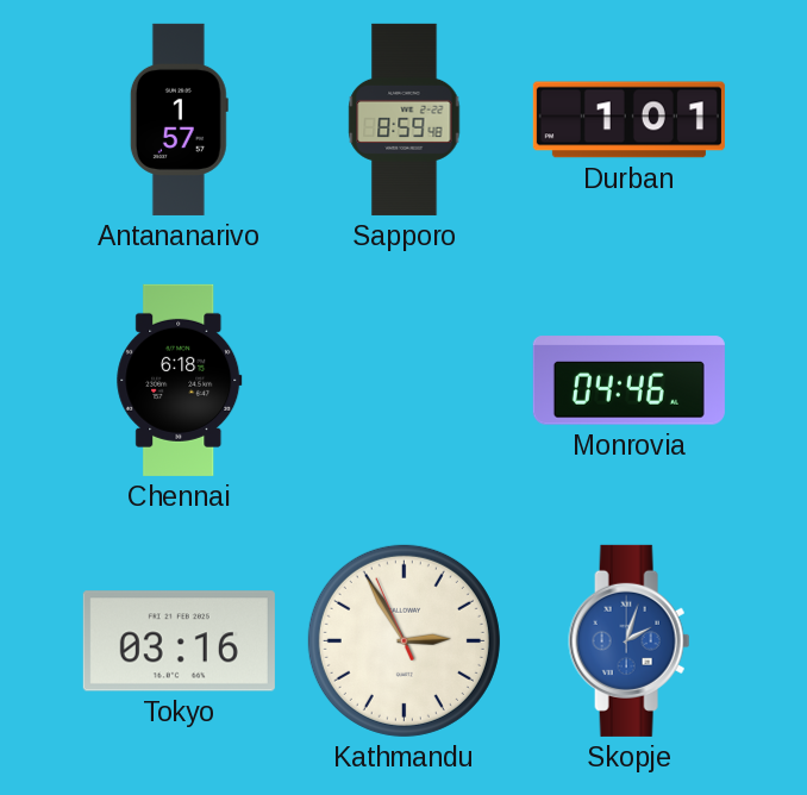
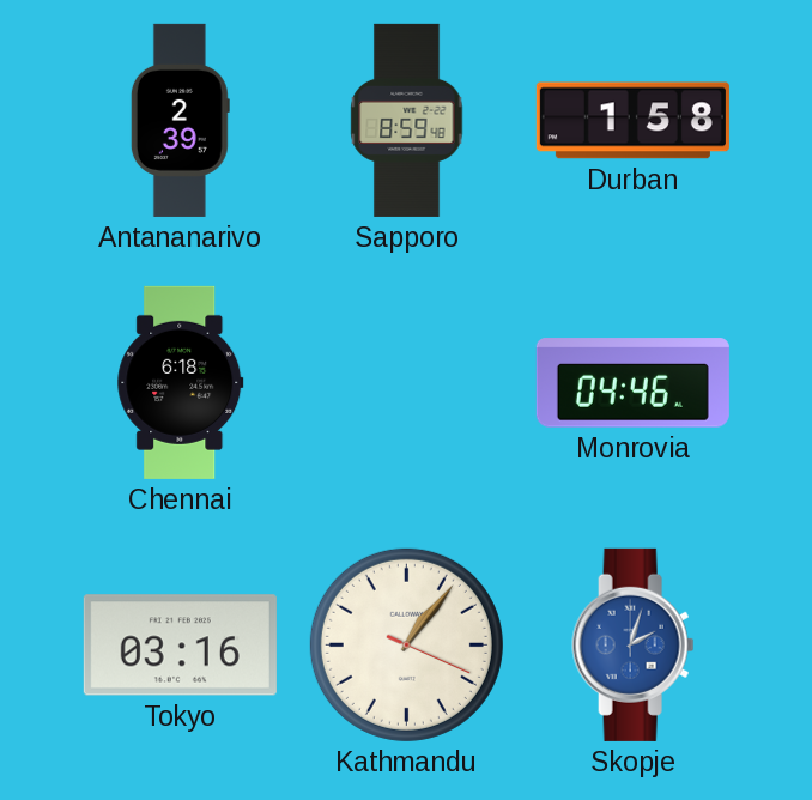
Antananarivo: 1:57 -> 2:39
Durban: 1:01 -> 1:58
Kathmandu: 2:54 -> 1:06
